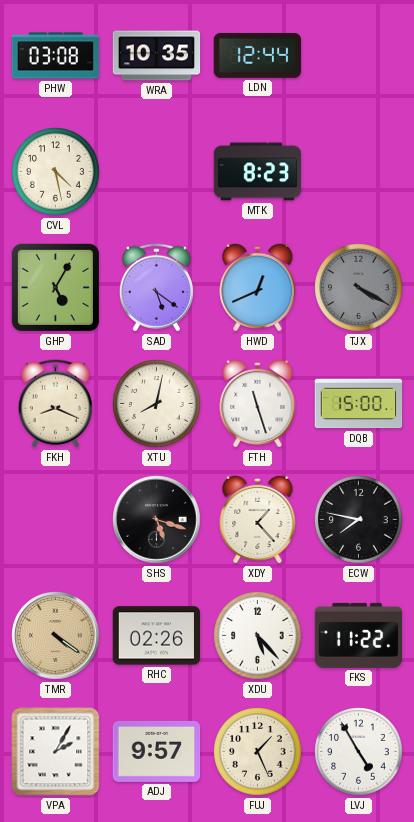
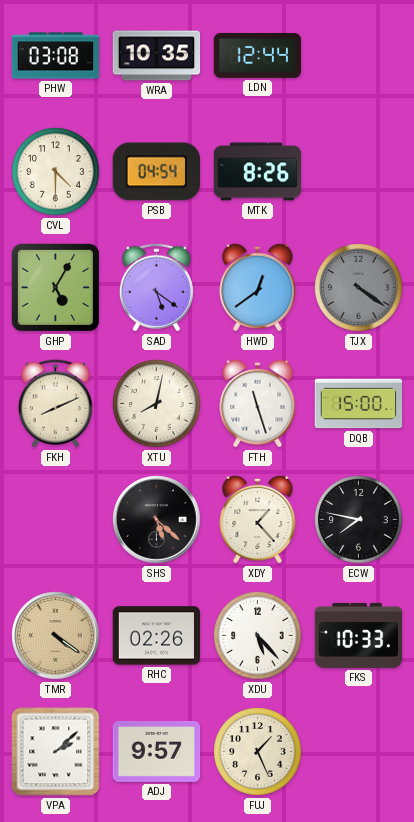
CVL: 4:28 -> 4:30
PSB: none -> 04:54
MTK: 8:23 -> 8:26
HWD: 12:41 -> 12:39
TJX: 4:20 -> 4:21
FKH: 8:19 -> 8:11
SHS: 5:18 -> 5:22
FKS: 11:22 -> 10:33
VPA: 2:05 -> 2:08
LVJ: 4:55 -> none
